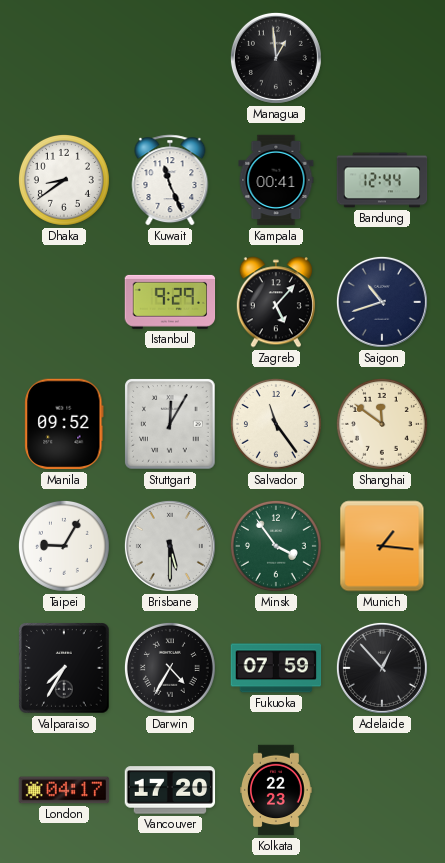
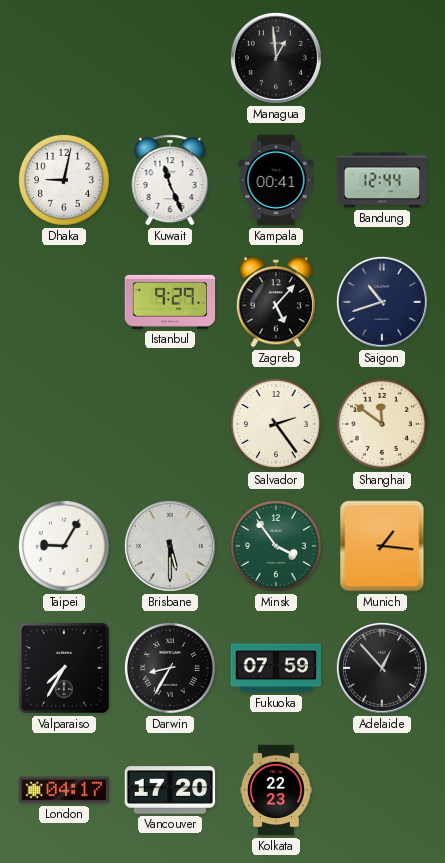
Dhaka: 8:39 -> 9:02
Manila: 09:52 -> none
Stuttgart: 12:05 -> none
Salvador: 11:24 -> 2:24
Darwin: 4:35 -> 8:35
